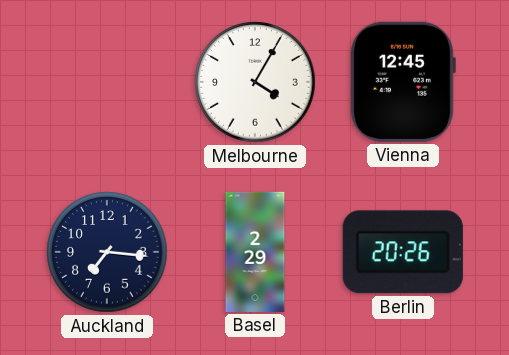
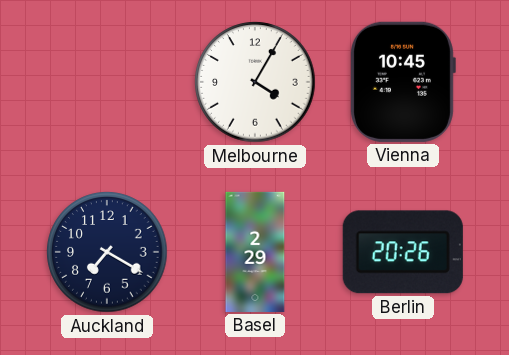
Vienna: 12:45 -> 10:45
Auckland: 7:16 -> 7:20
